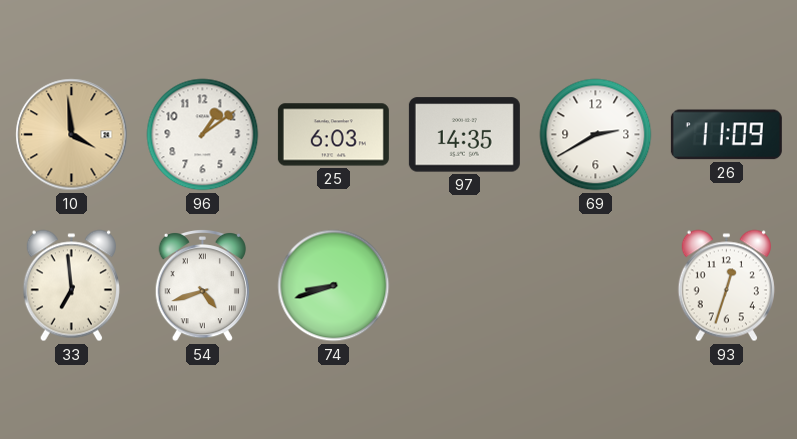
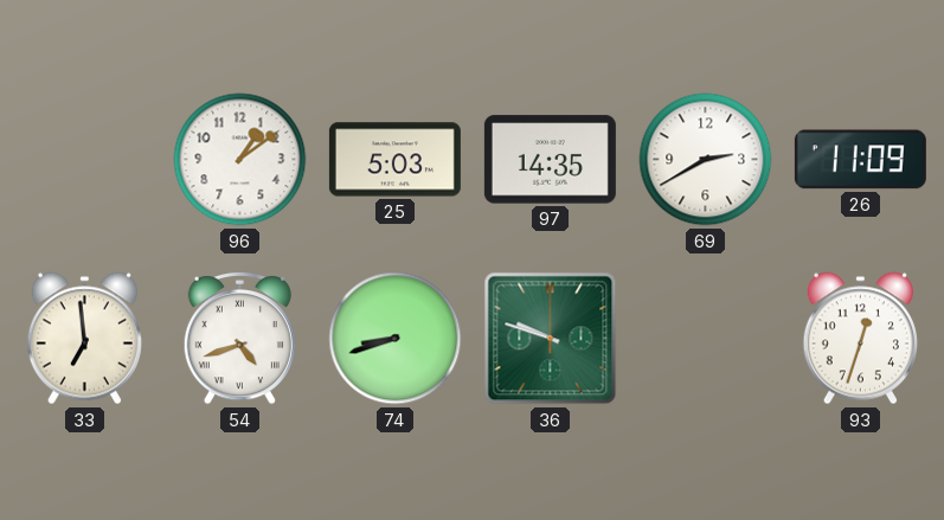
10: 3:59 -> none
25: 6:03 -> 5:03
36: none -> 9:48
